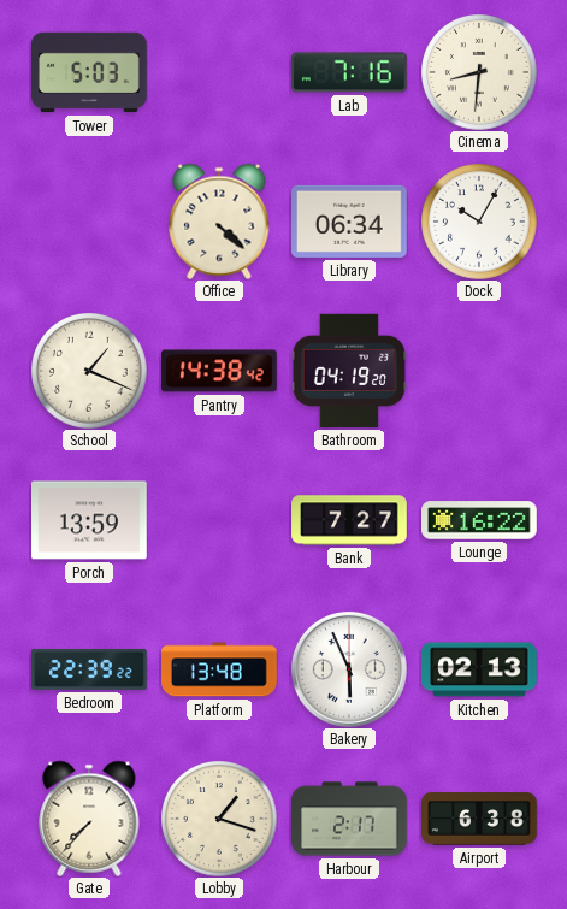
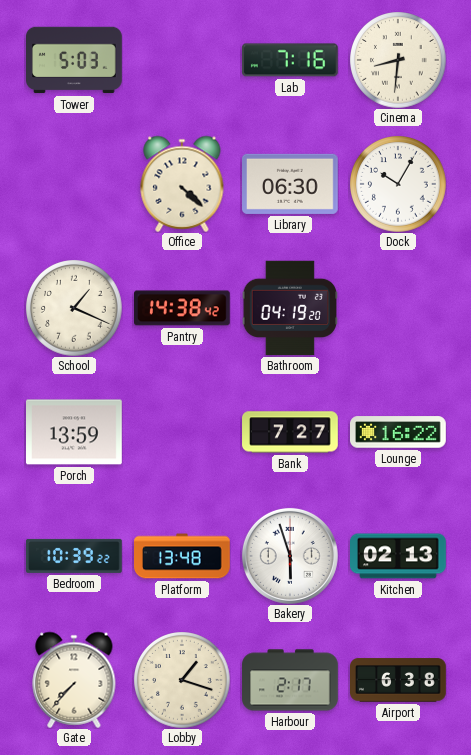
Library: 06:34 -> 06:30
Bedroom: 22:39 -> 10:39
Bakery: 5:56 -> 5:57
